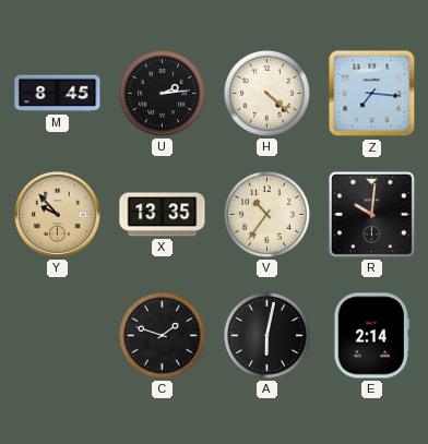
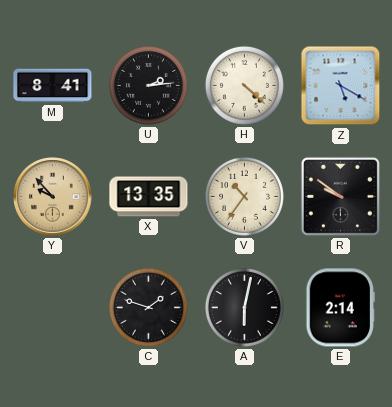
M: 8:45 -> 8:41
Z: 7:16 -> 5:20
R: 10:01 -> 9:51
